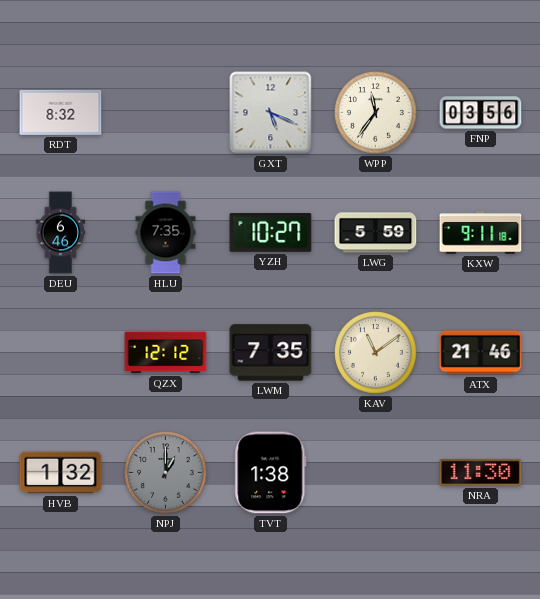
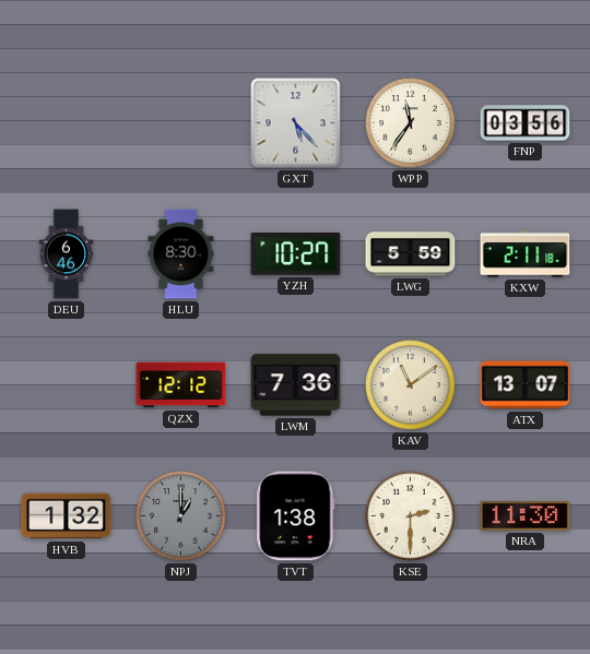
RDT: 8:32 -> none
GXT: 5:19 -> 5:23
HLU: 7:35 -> 8:30
KXW: 9:11 -> 2:11
LWM: 7:35 -> 7:36
ATX: 21:46 -> 13:07
KSE: none -> 2:30
